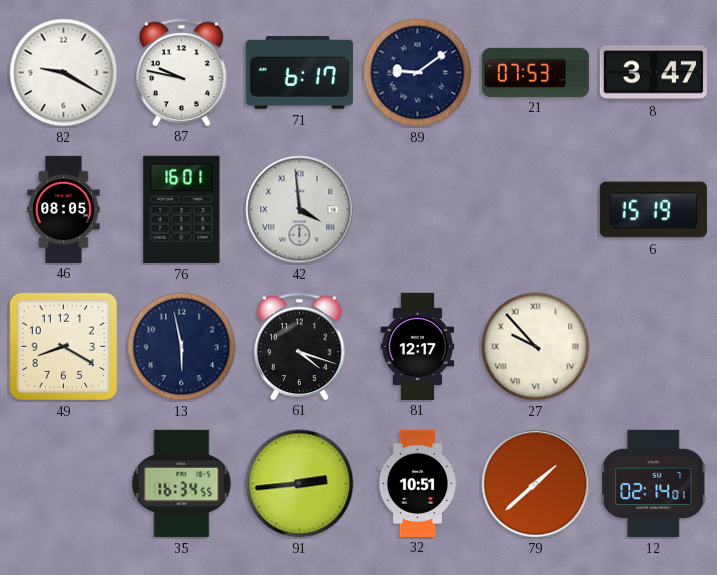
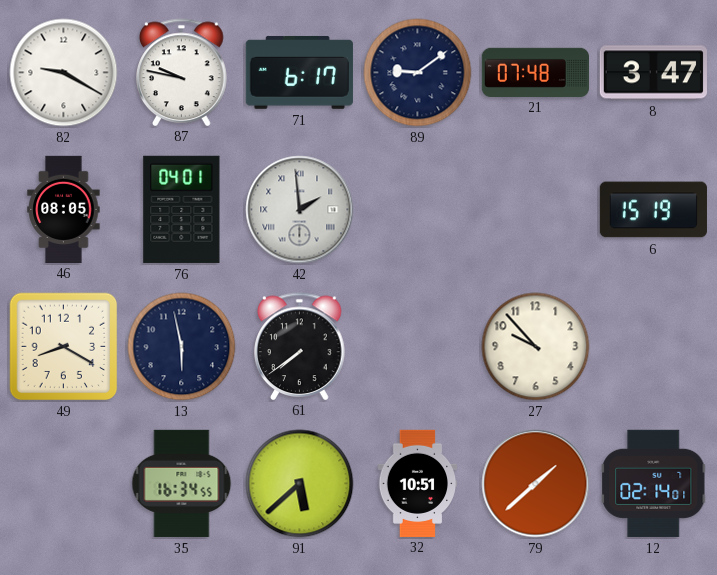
21: 07:53 -> 07:48
76: 16:01 -> 04:01
42: 3:59 -> 1:59
61: 4:18 -> 7:39
81: 12:17 -> none
27 numerals: Roman -> Arabic
91: 2:44 -> 5:38
